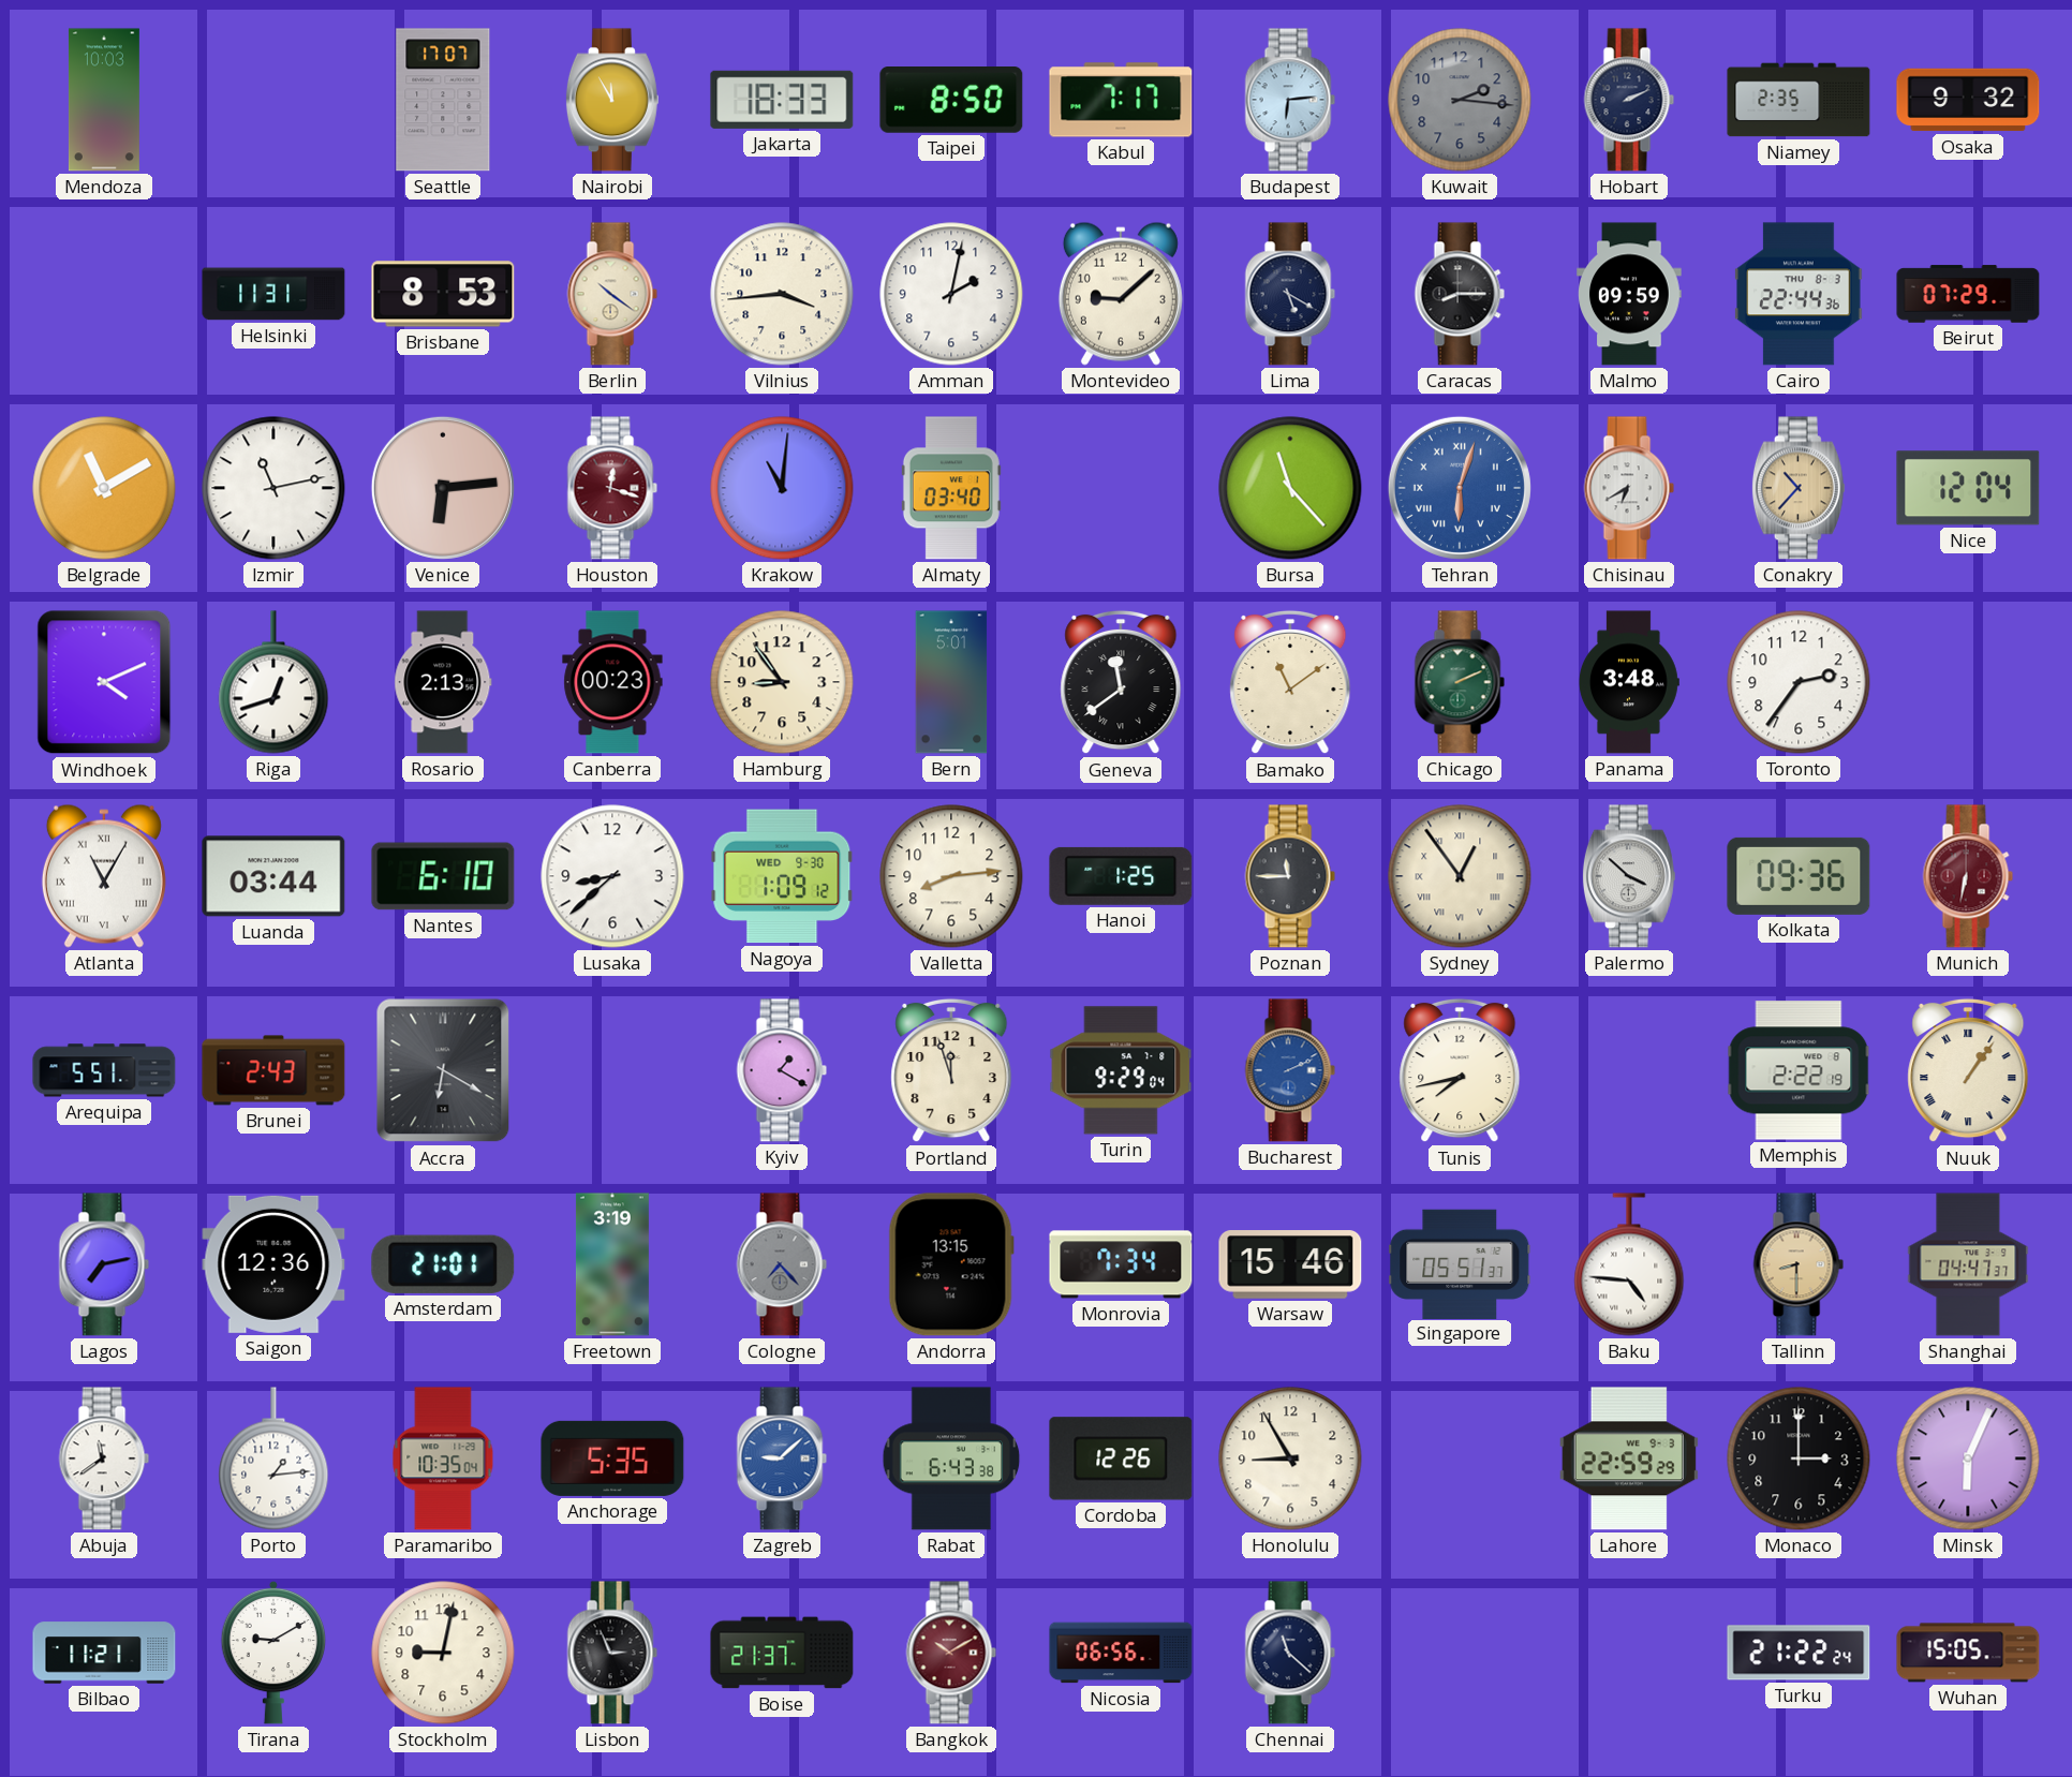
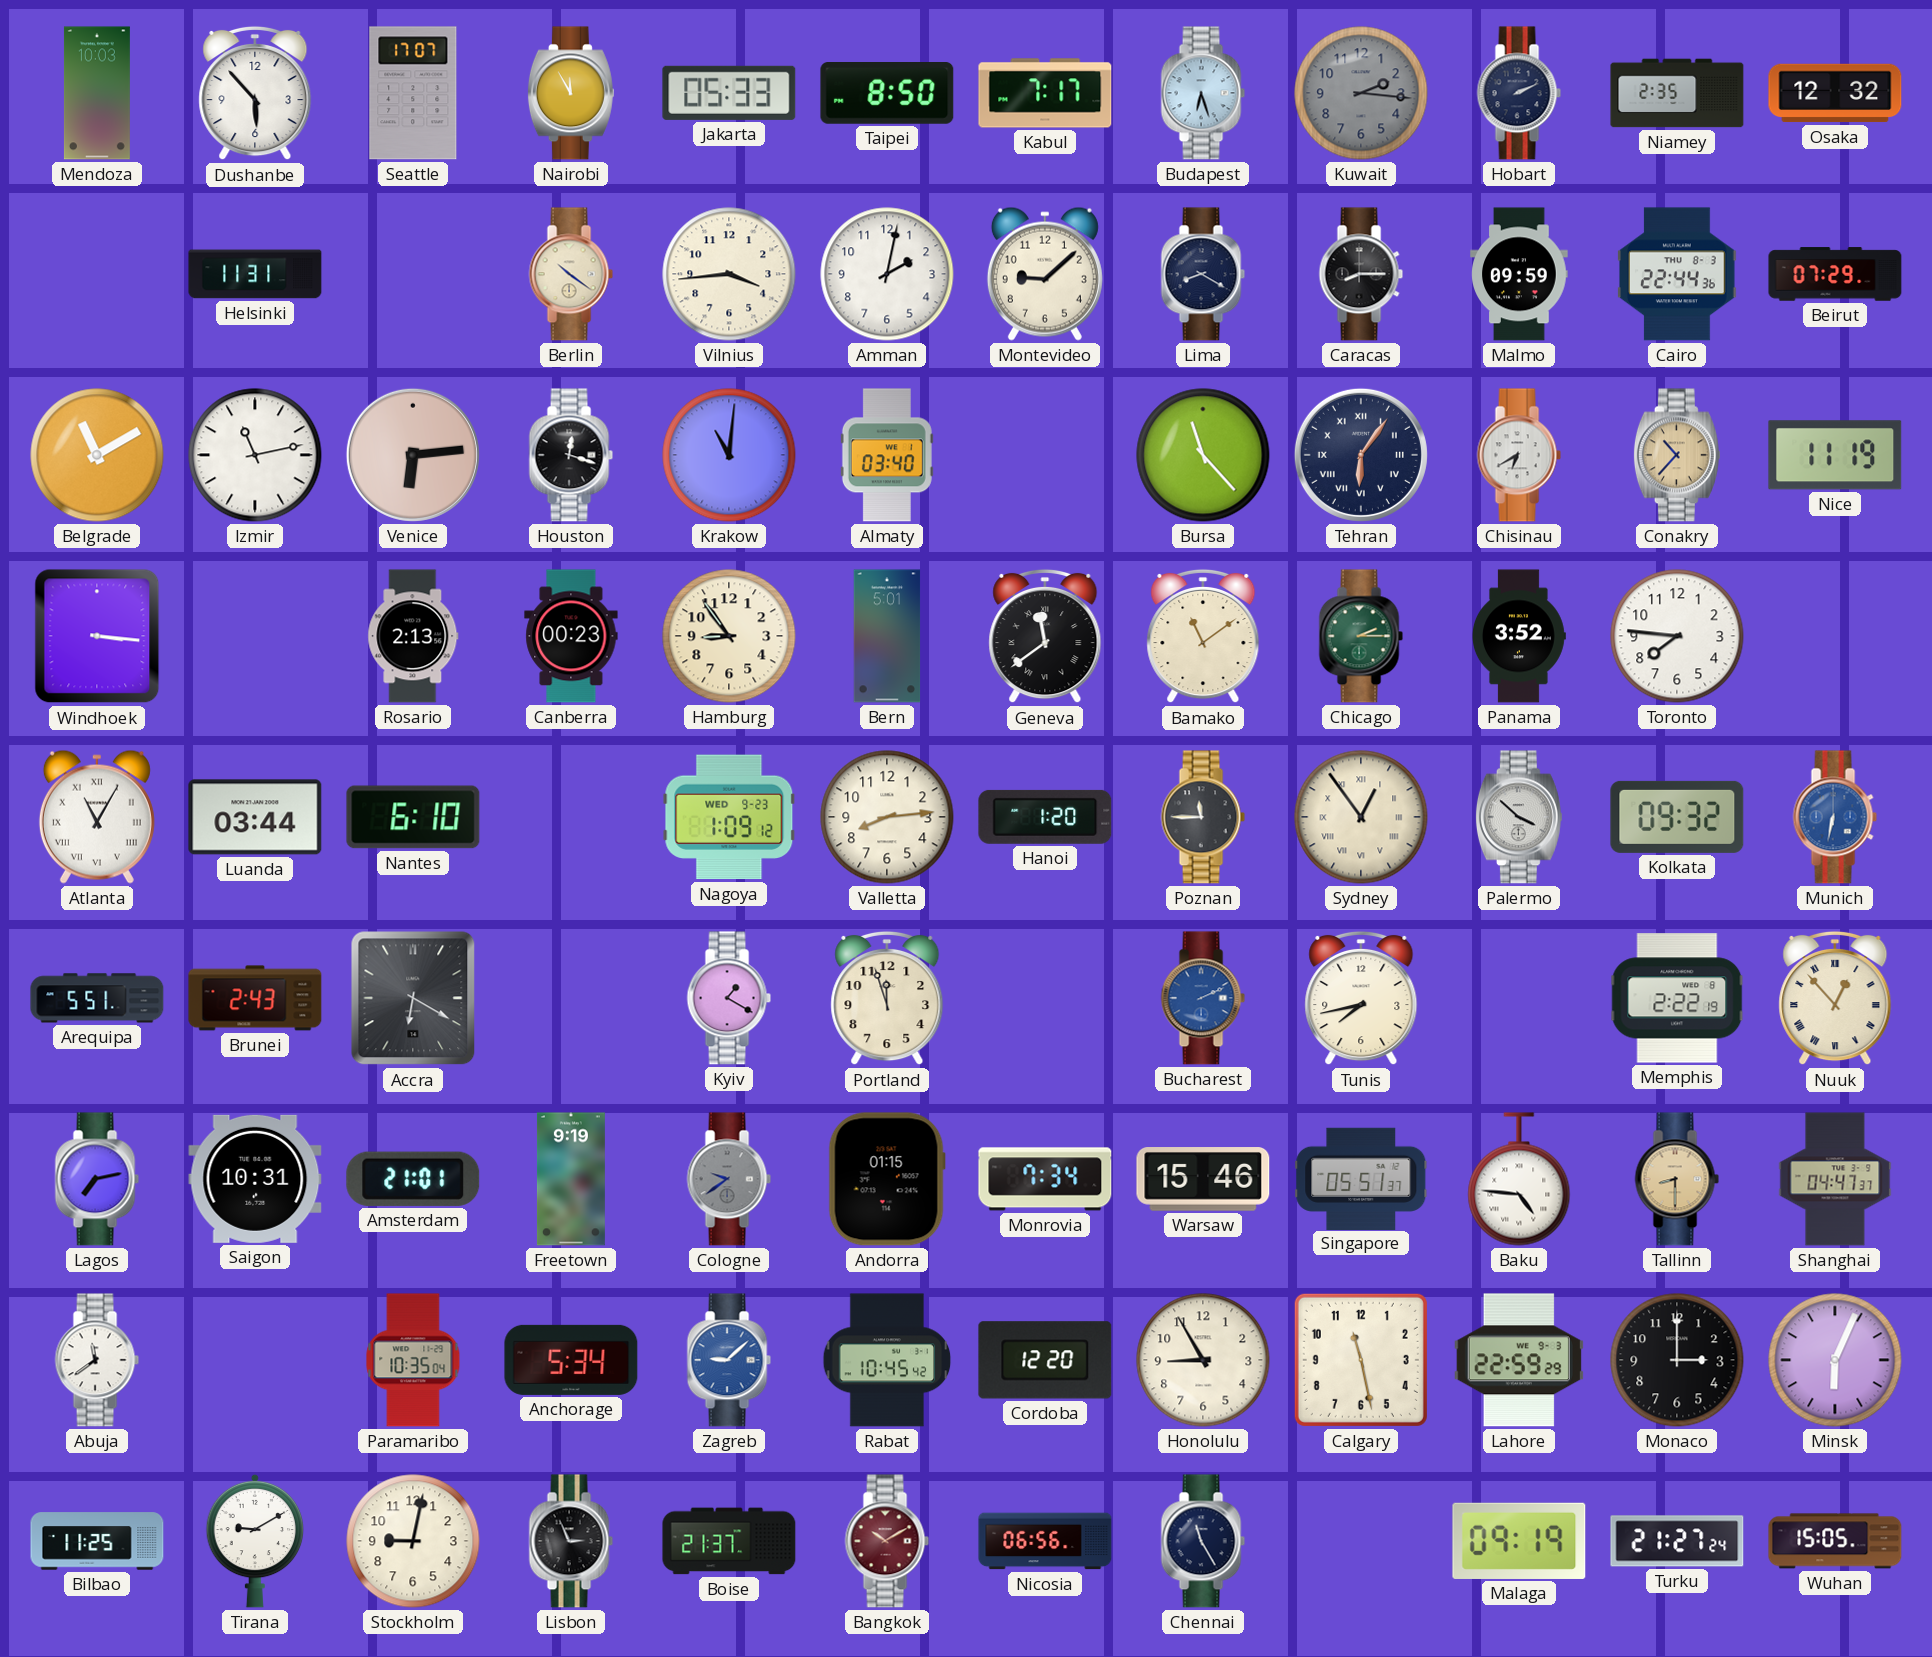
Dushanbe: none -> 5:53
Jakarta: 18:33 -> 05:33
Budapest: 6:14 -> 6:27
Osaka: 9:32 -> 12:32
Brisbane: 8:53 -> none
Lima: 5:20 -> 8:20
Houston dial: burgundy -> black
Tehran: 6:03 -> 6:06
Tehran dial: blue -> navy
Nice: 12:04 -> 11:19
Windhoek: 4:11 -> 3:16
Riga: 12:42 -> none
Chicago: 2:11 -> 2:15
Panama: 3:48 -> 3:52
Toronto: 2:36 -> 7:46
Lusaka: 8:38 -> none
Nagoya date: WED 9-30 -> WED 9-23
Hanoi: 1:25 -> 1:20
Kolkata: 09:36 -> 09:32
Munich dial: burgundy -> blue
Turin: 9:29 -> none
Nuuk: 1:06 -> 12:53
Saigon: 12:36 -> 10:31
Freetown: 3:19 -> 9:19
Cologne: 7:23 -> 9:39
Andorra: 13:15 -> 01:15
Porto: 1:14 -> none
Anchorage: 5:35 -> 5:34
Rabat: 6:43 -> 10:45
Cordoba: 12:26 -> 12:20
Calgary: none -> 11:28
Bilbao: 11:21 -> 11:25
Chennai: 11:22 -> 11:25
Malaga: none -> 09:19
Turku: 21:22 -> 21:27
